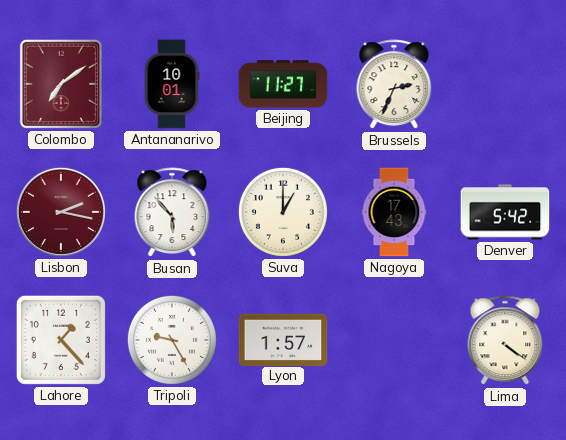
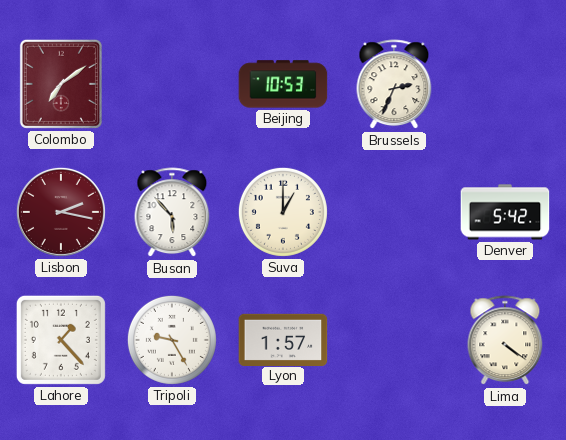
Antananarivo: 10:01 -> none
Beijing: 11:27 -> 10:53
Nagoya: 17:43 -> none
